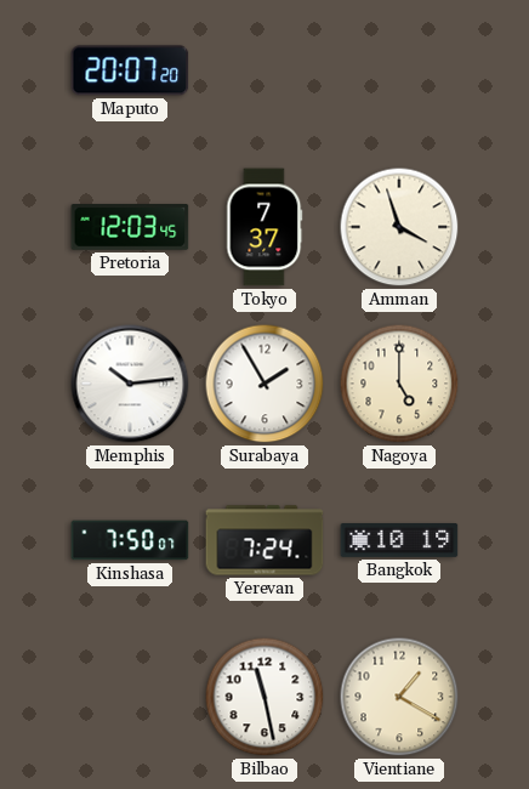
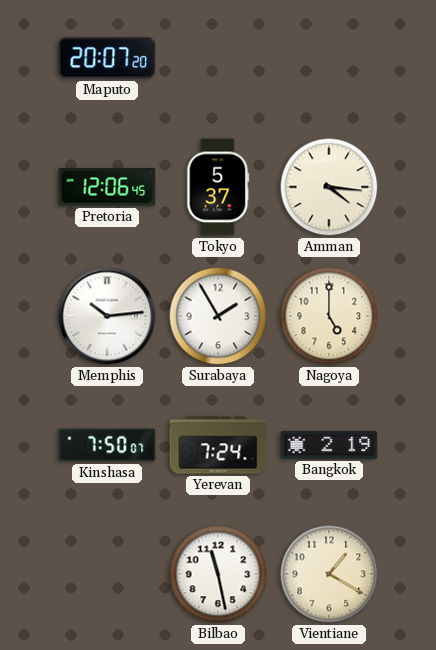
Pretoria: 12:03 -> 12:06
Tokyo: 7:37 -> 5:37
Amman: 3:57 -> 4:16
Bangkok: 10:19 -> 2:19
